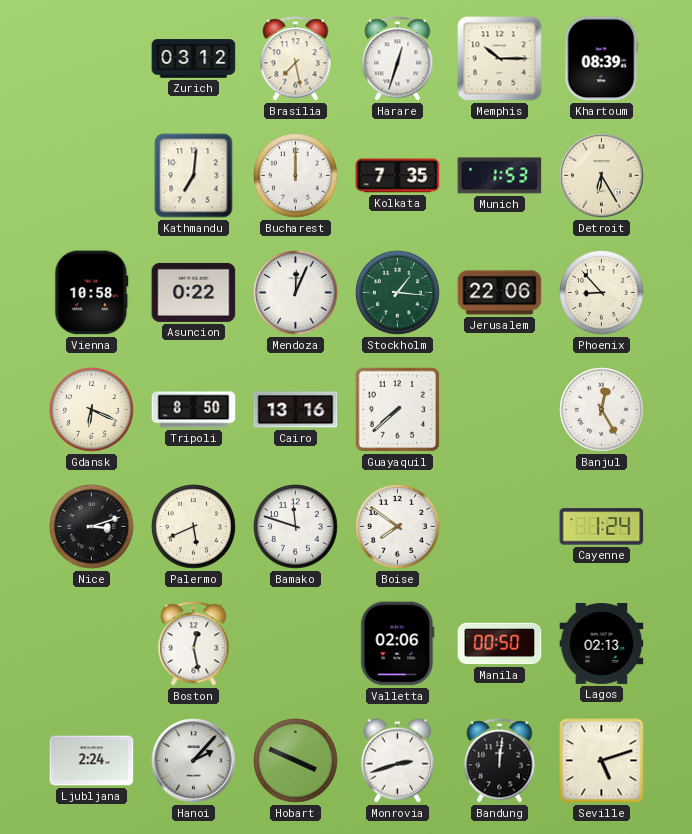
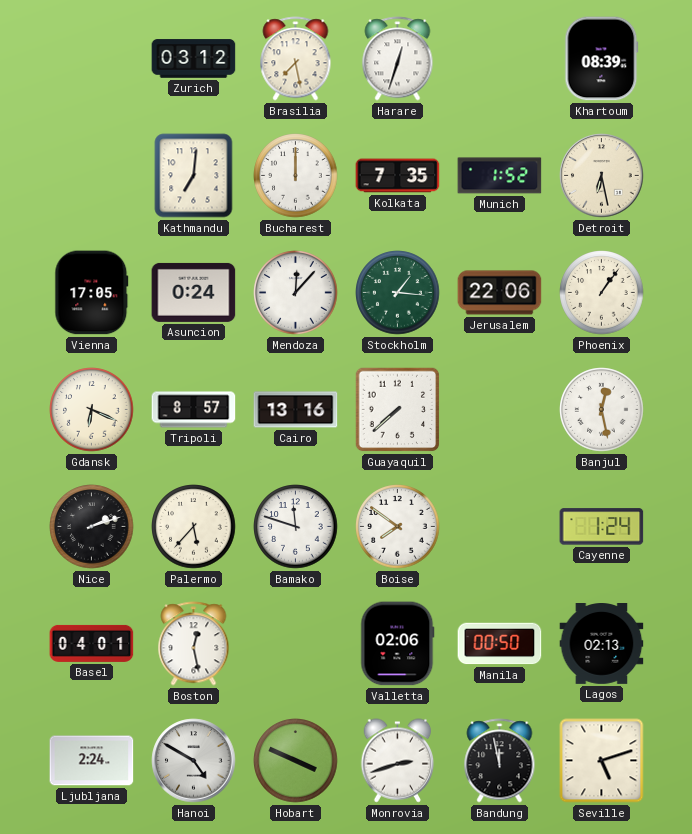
Memphis: 10:15 -> none
Munich: 1:53 -> 1:52
Detroit: 6:25 -> 6:28
Vienna: 10:58 -> 17:05
Asuncion: 0:22 -> 0:24
Mendoza: 12:04 -> 12:07
Phoenix: 8:53 -> 1:06
Tripoli: 8:50 -> 8:57
Banjul: 12:25 -> 12:28
Nice: 3:12 -> 2:12
Palermo: 5:41 -> 5:37
Basel: none -> 04:01
Hanoi: 2:07 -> 4:50
Bandung: 12:01 -> 11:58
